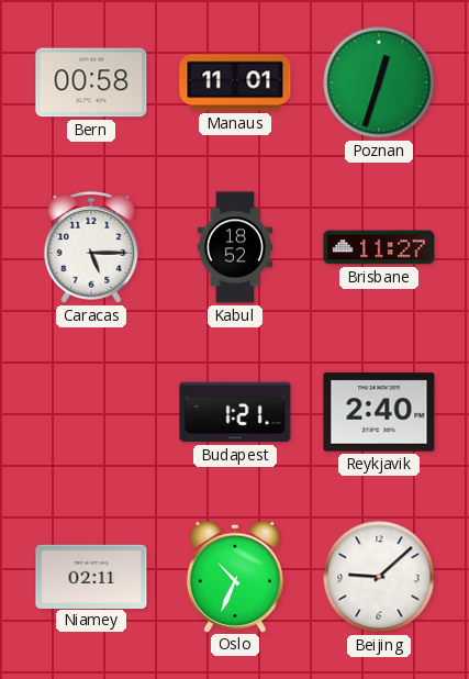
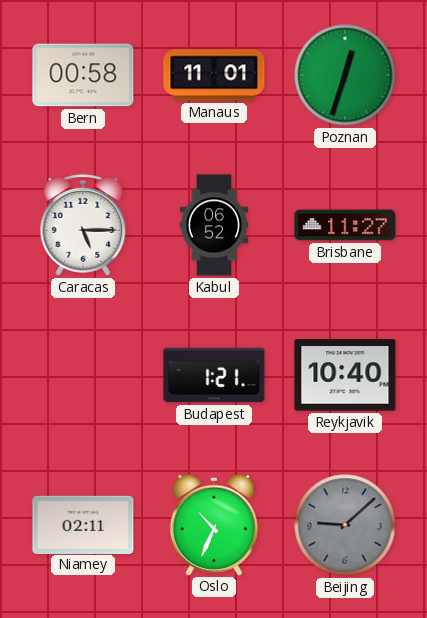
Kabul: 18:52 -> 06:52
Reykjavik: 2:40 -> 10:40
Beijing dial: white -> grey
